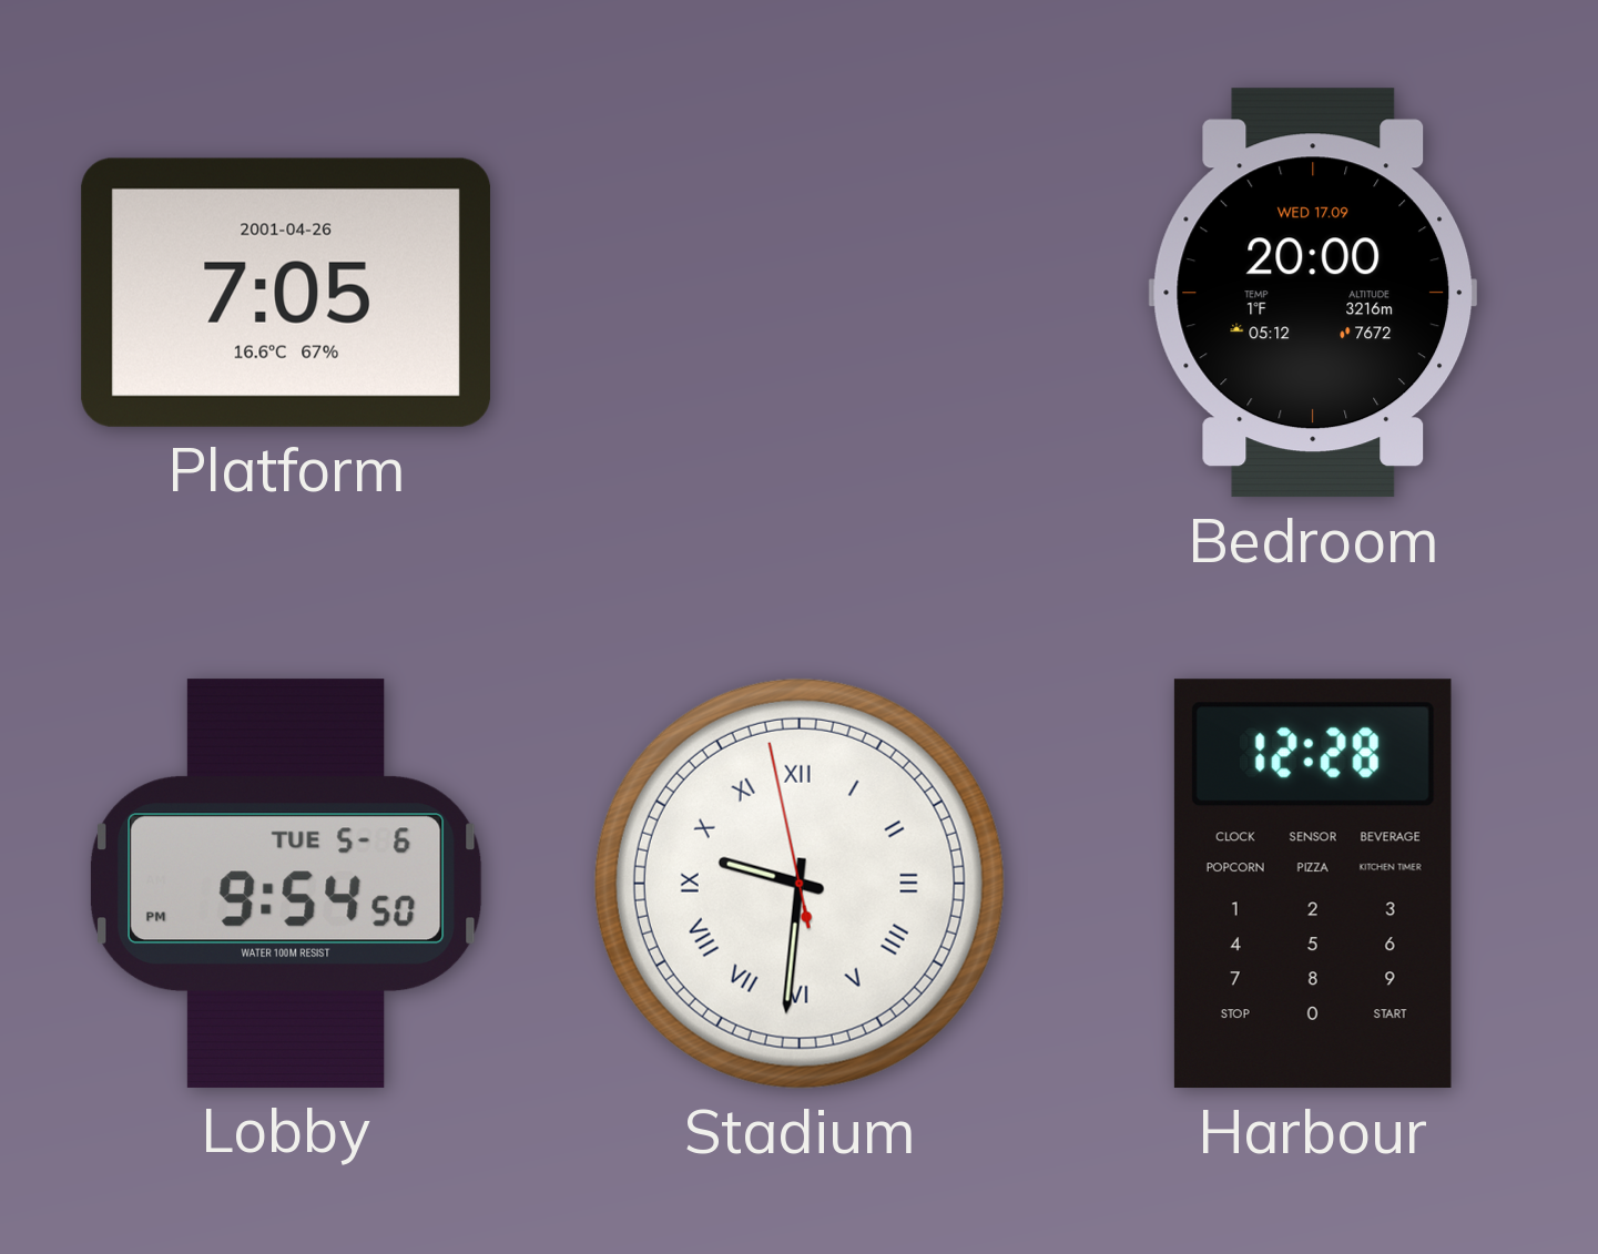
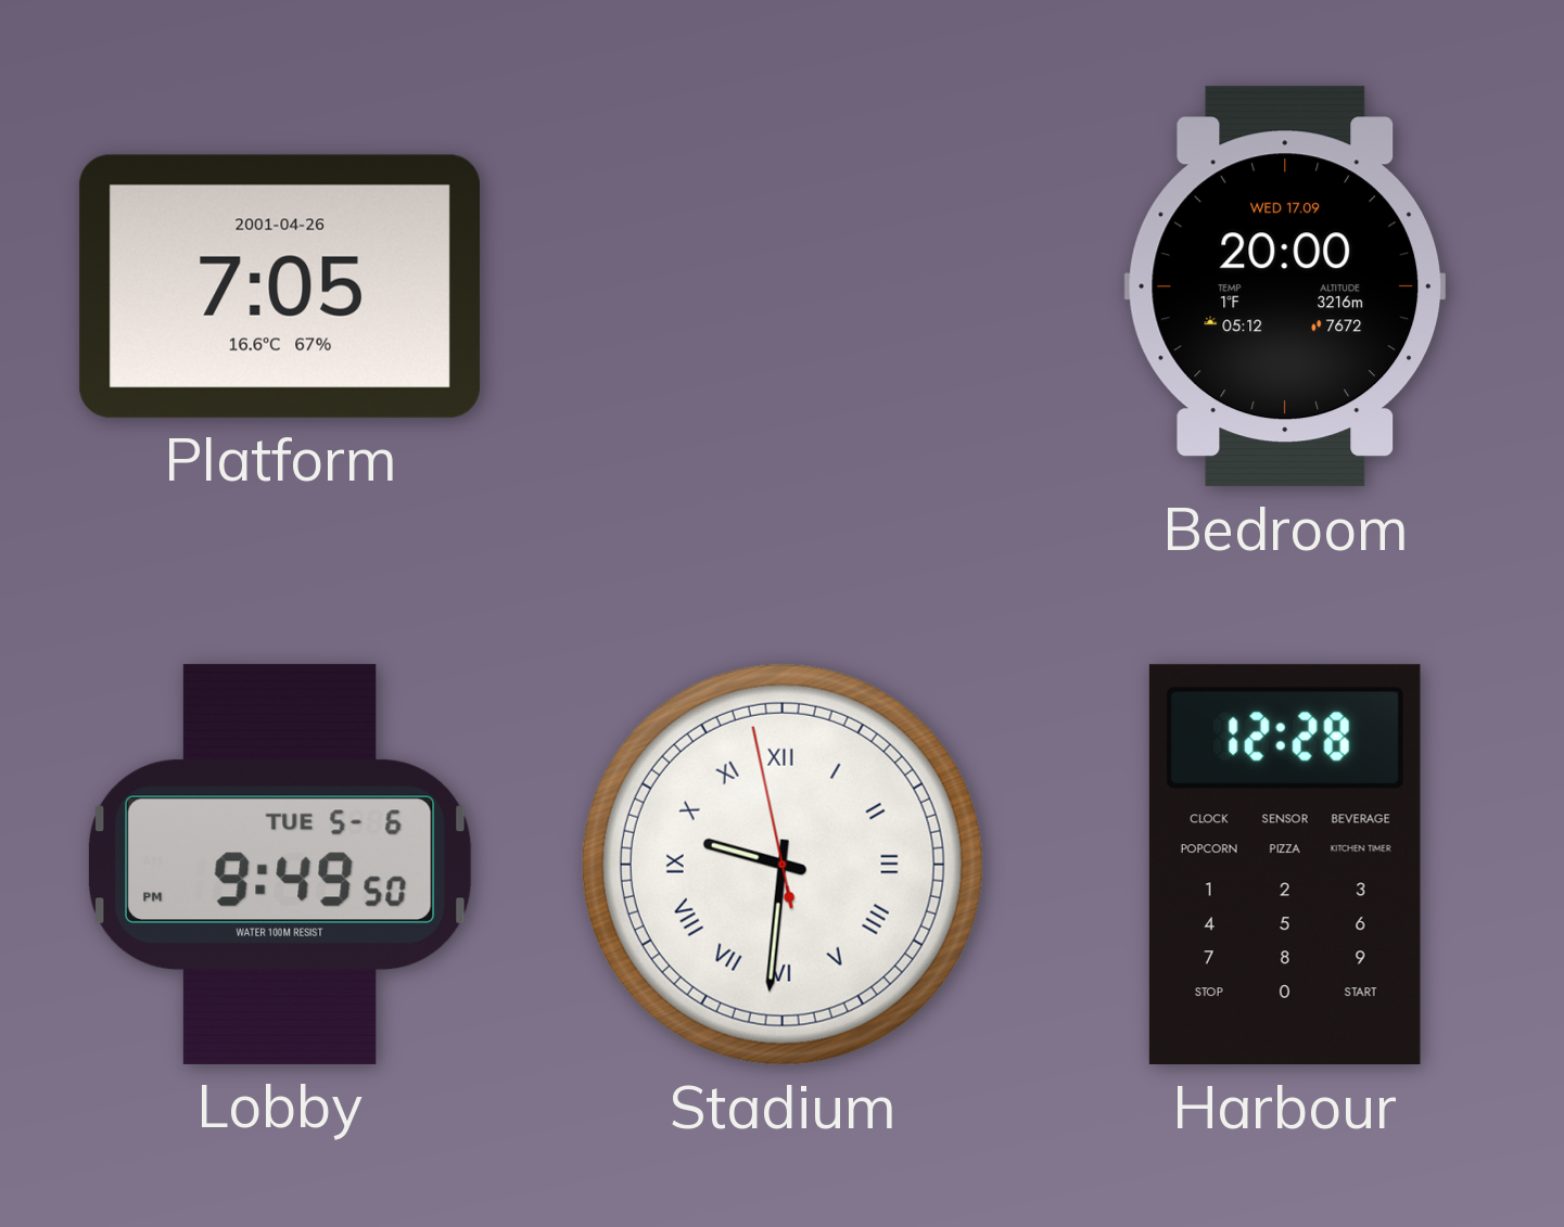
Lobby: 9:54 -> 9:49
